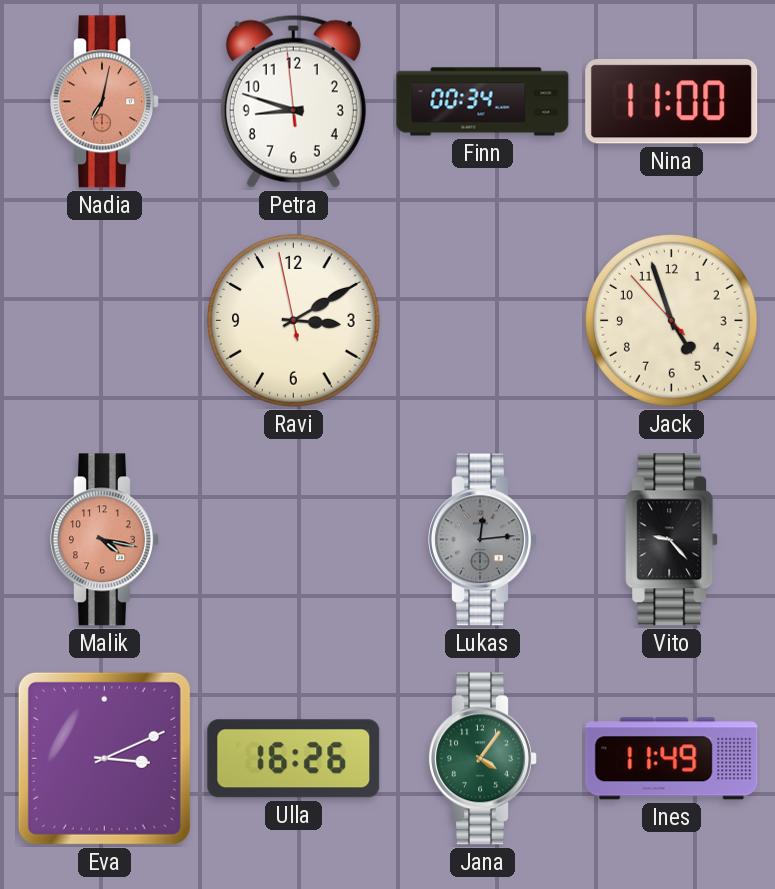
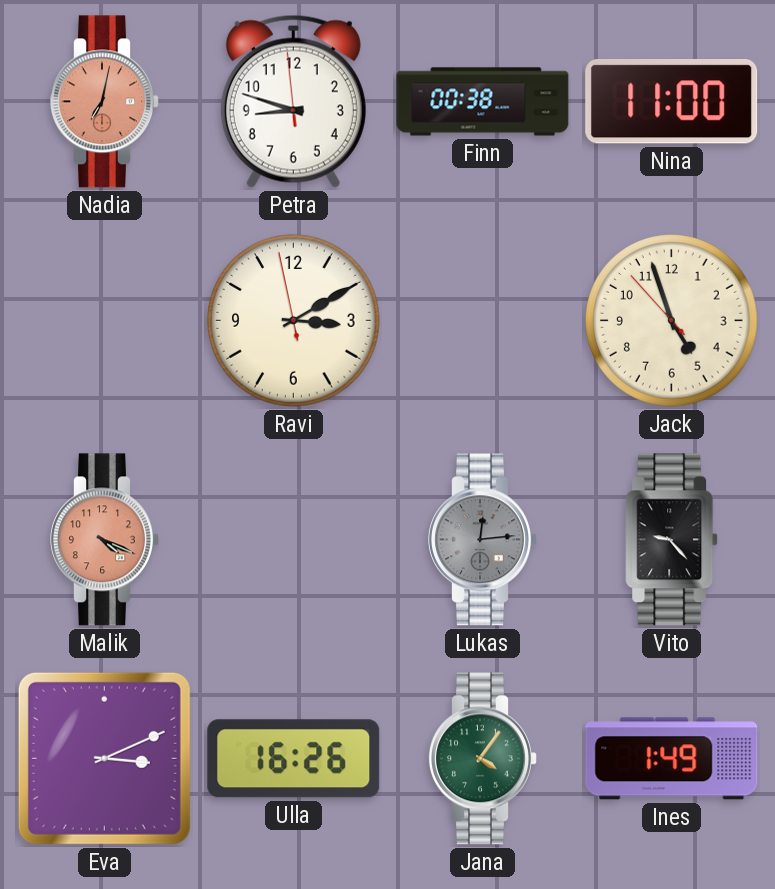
Finn: 00:34 -> 00:38
Malik: 4:17 -> 4:19
Ines: 11:49 -> 1:49
